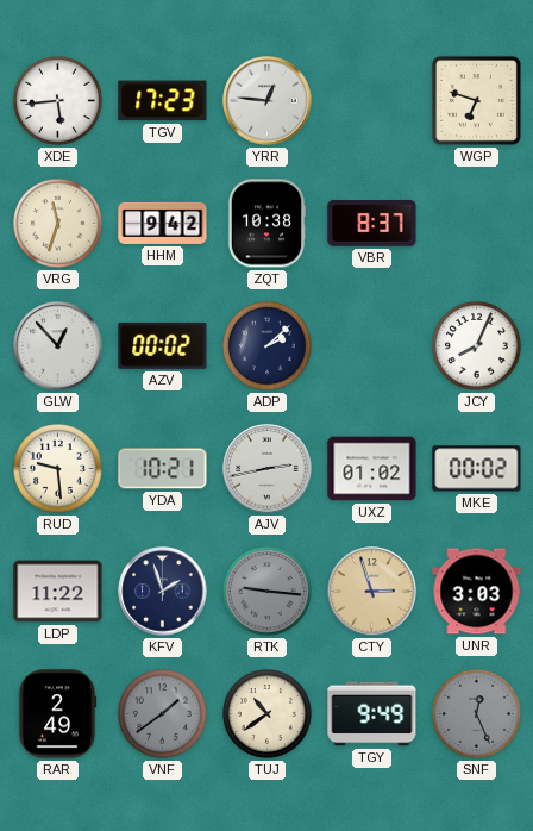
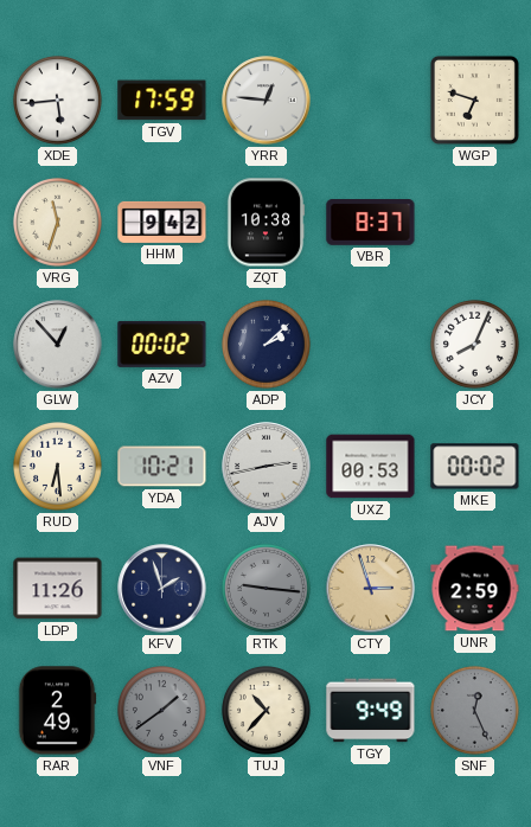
TGV: 17:23 -> 17:59
RUD: 9:29 -> 6:29
UXZ: 01:02 -> 00:53
LDP: 11:22 -> 11:26
UNR: 3:03 -> 2:59
TUJ: 10:39 -> 10:37
